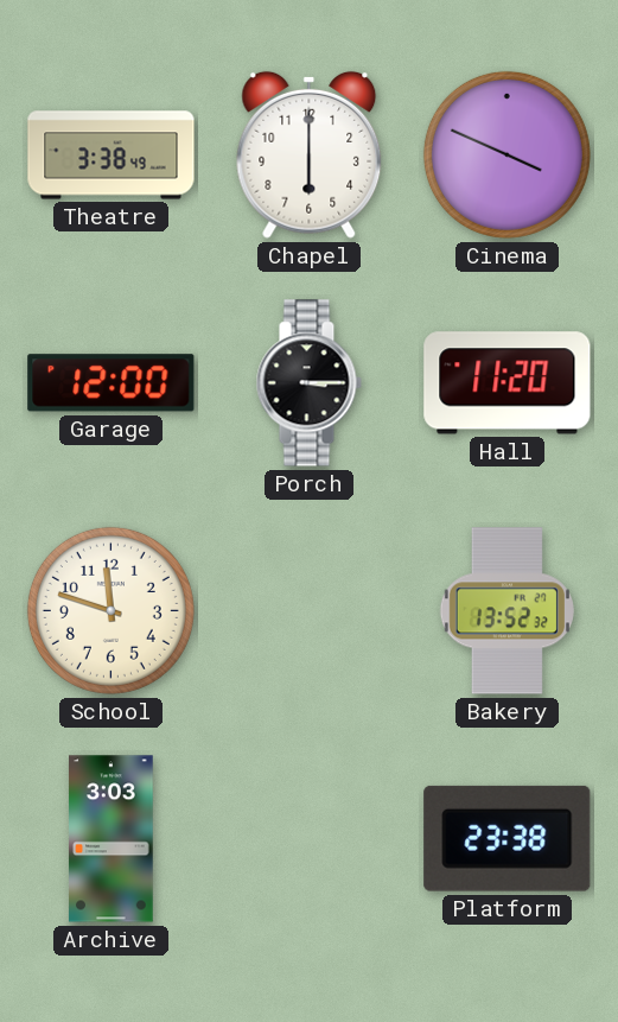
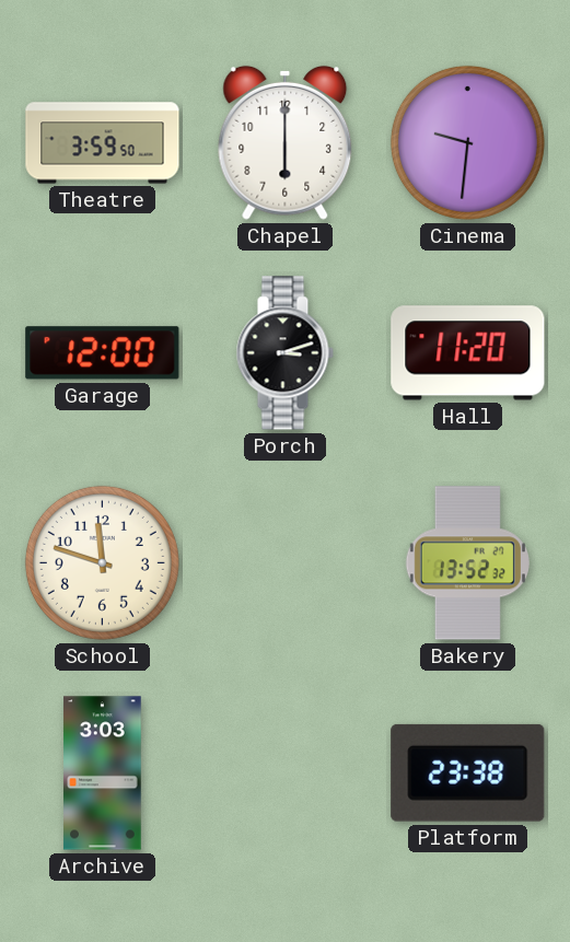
Theatre: 3:38 -> 3:59
Cinema: 3:49 -> 9:31
Porch: 3:15 -> 3:12
